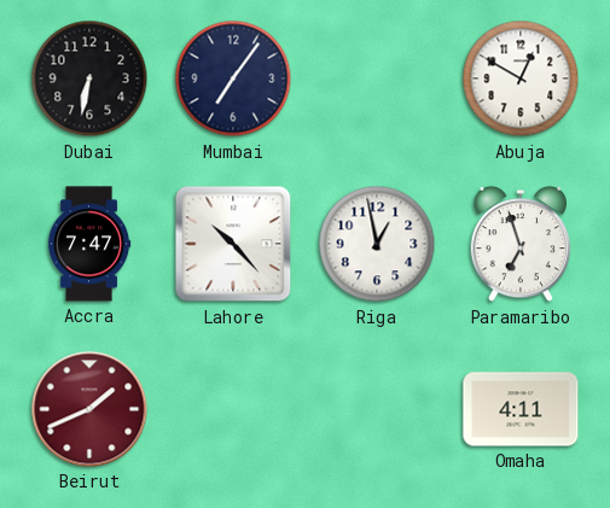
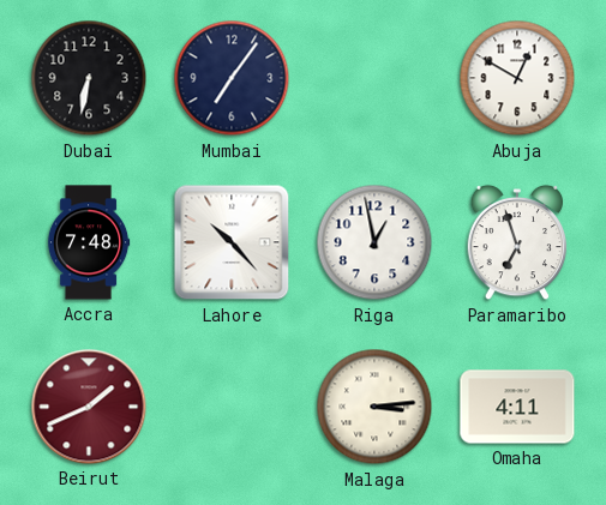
Accra: 7:47 -> 7:48
Malaga: none -> 3:14
